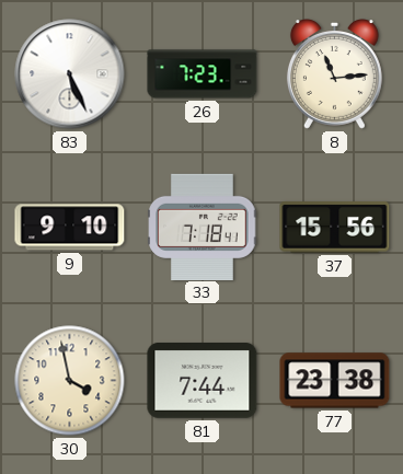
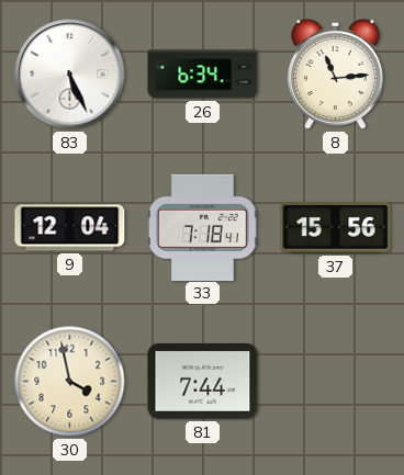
26: 7:23 -> 6:34
9: 9:10 -> 12:04
77: 23:38 -> none
